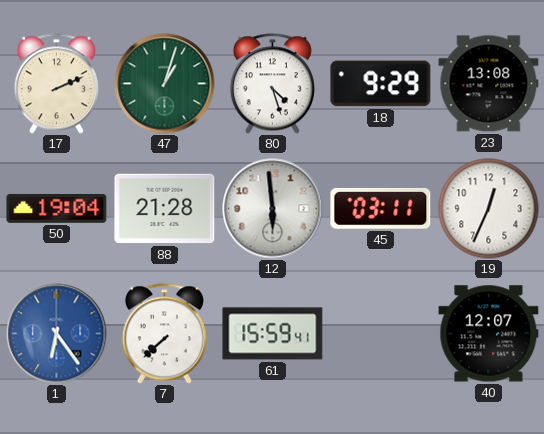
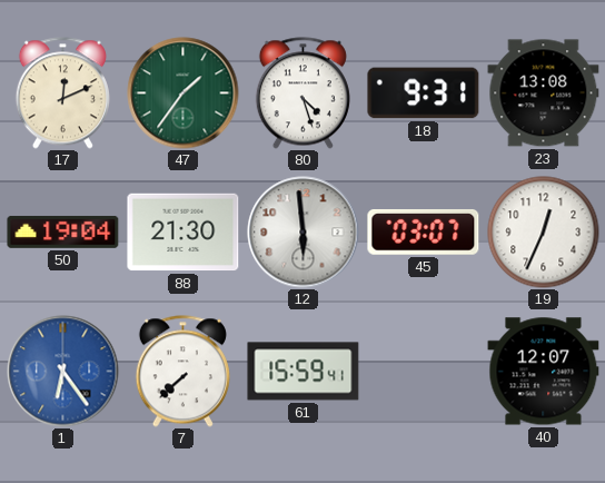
17: 2:11 -> 12:11
47: 1:03 -> 1:36
18: 9:29 -> 9:31
88: 21:28 -> 21:30
45: 03:11 -> 03:07
